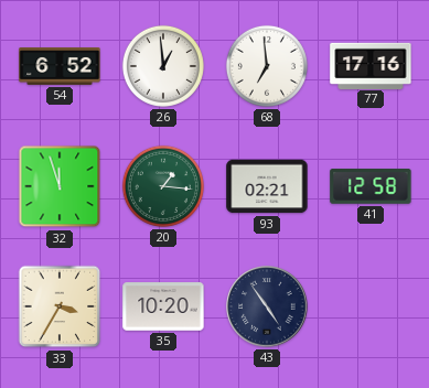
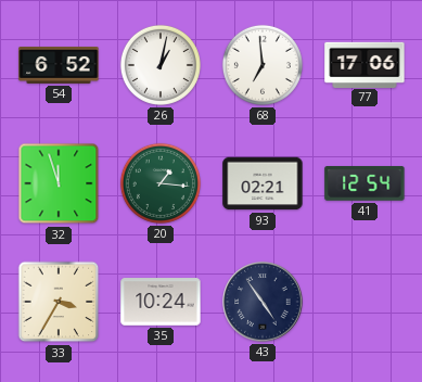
26: 12:59 -> 1:02
77: 17:16 -> 17:06
41: 12:58 -> 12:54
35: 10:20 -> 10:24
